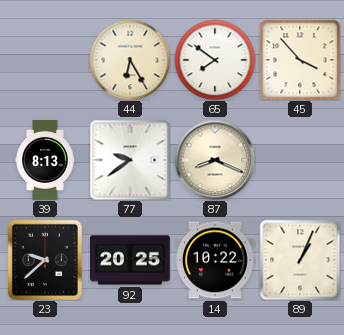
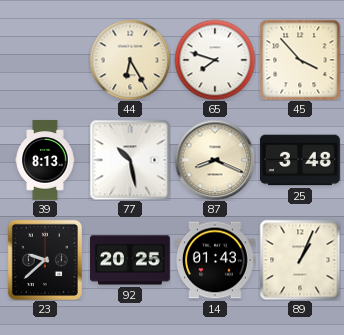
65: 7:51 -> 7:48
77: 9:39 -> 10:28
25: none -> 3:48
14: 10:22 -> 01:43
